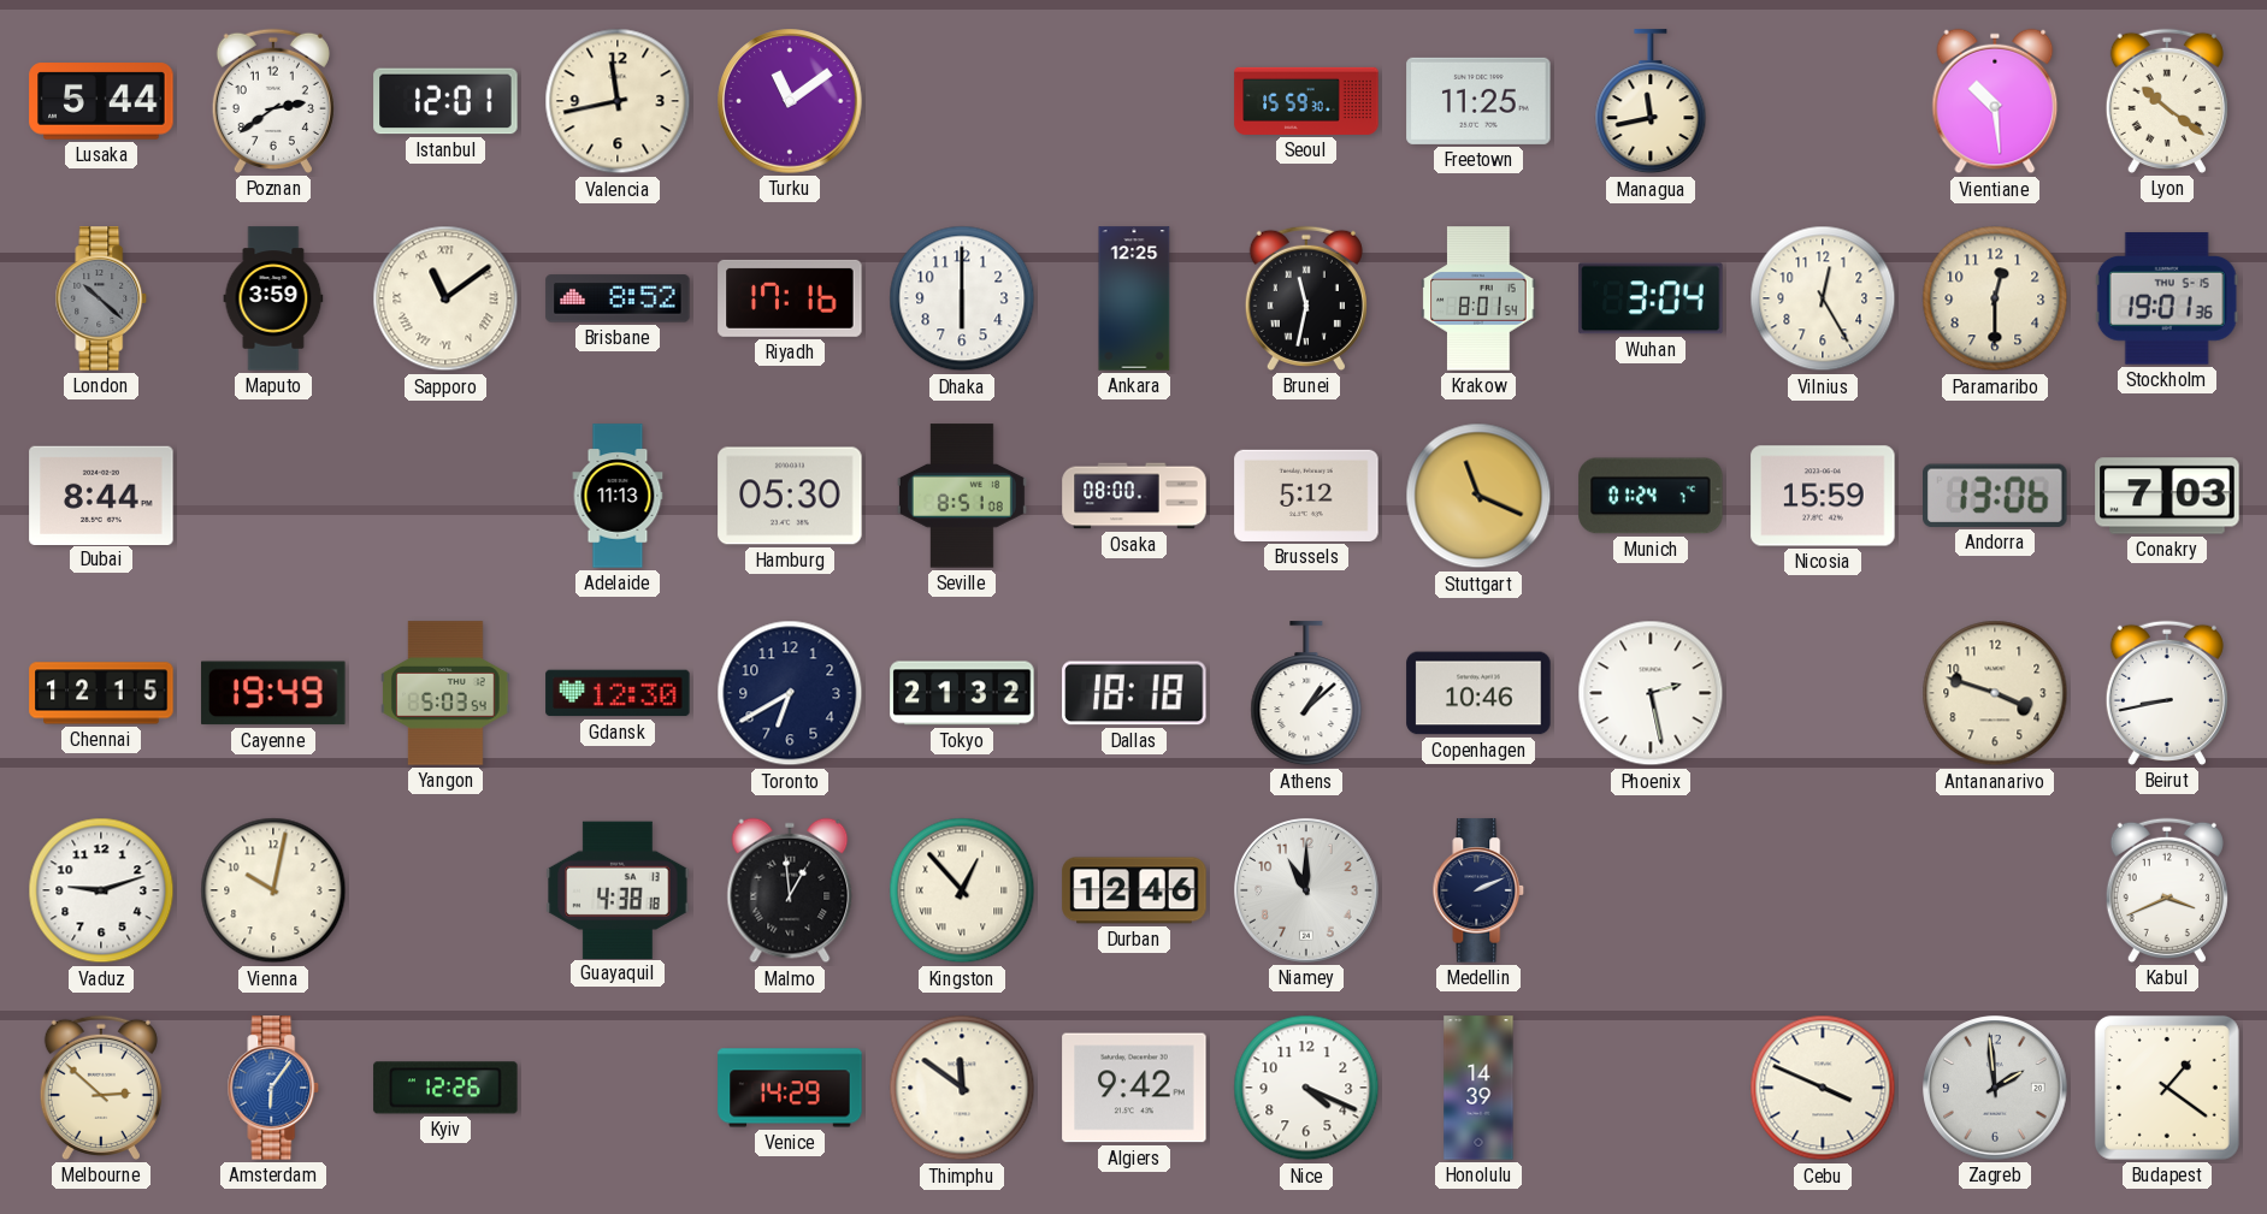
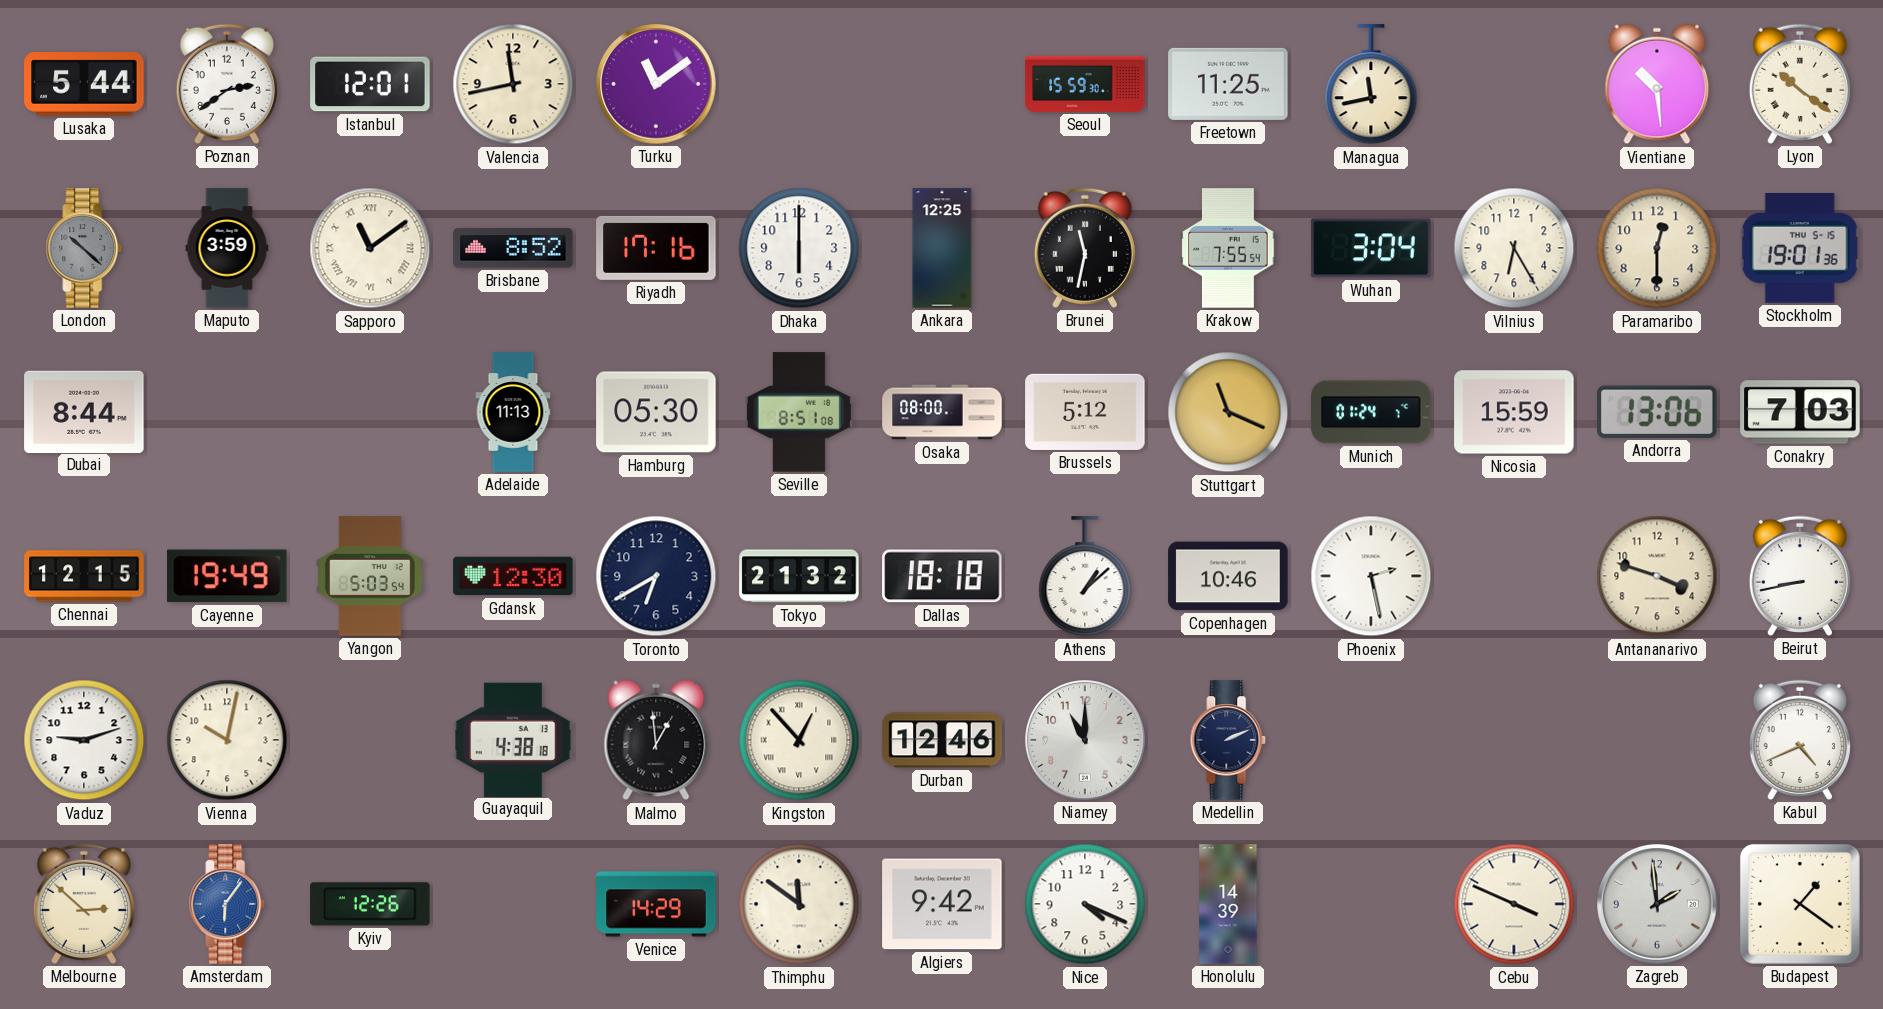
Krakow: 8:01 -> 7:55
Vilnius: 12:25 -> 6:25
Kabul: 3:41 -> 4:41
